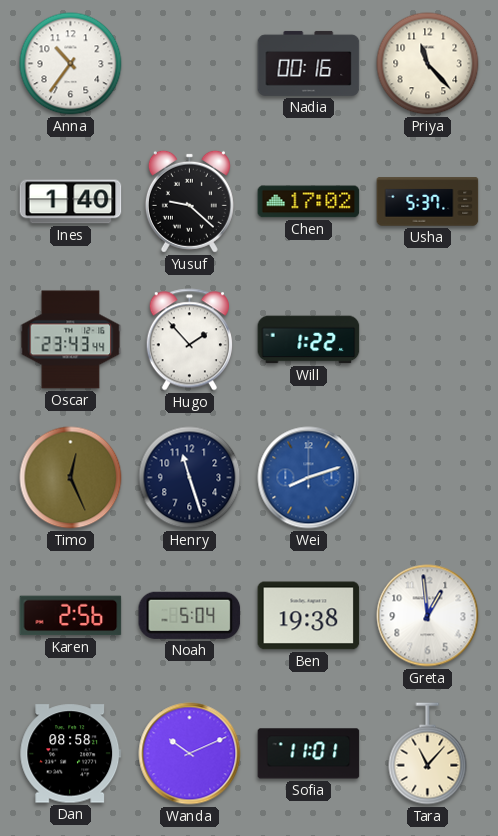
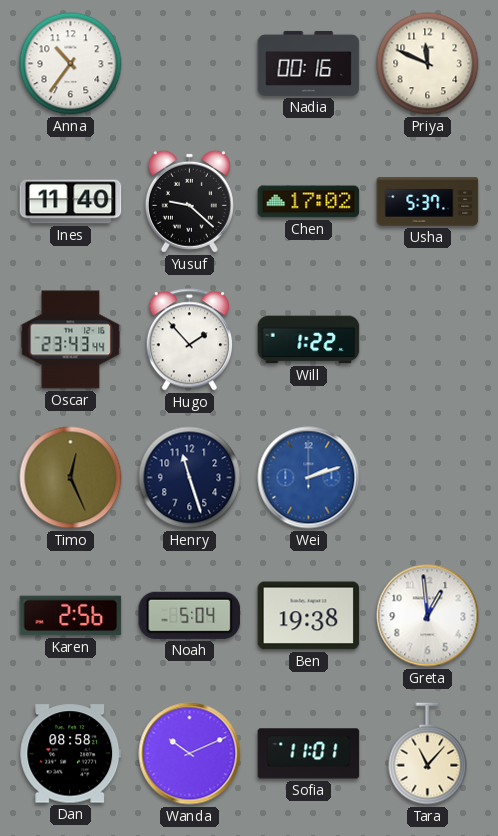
Priya: 11:23 -> 11:49
Ines: 1:40 -> 11:40
Wei: 8:12 -> 2:12
